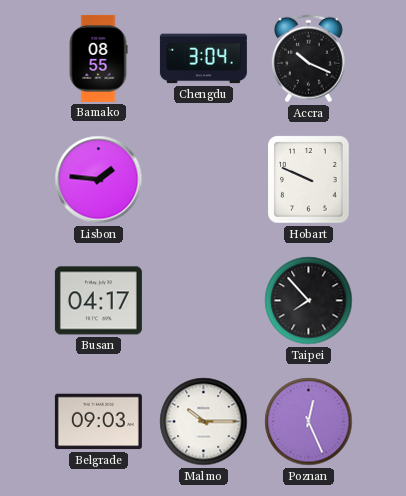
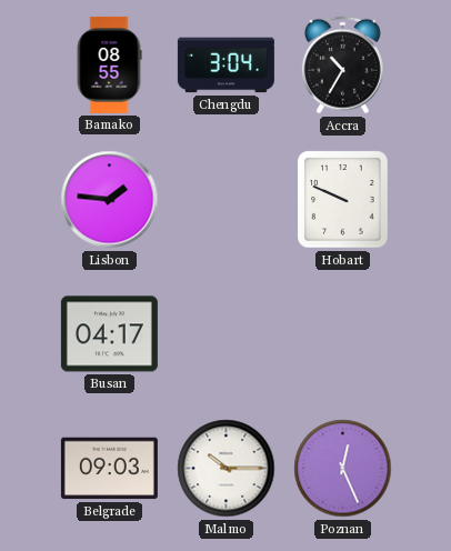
Accra: 10:19 -> 10:35
Taipei: 7:53 -> none
